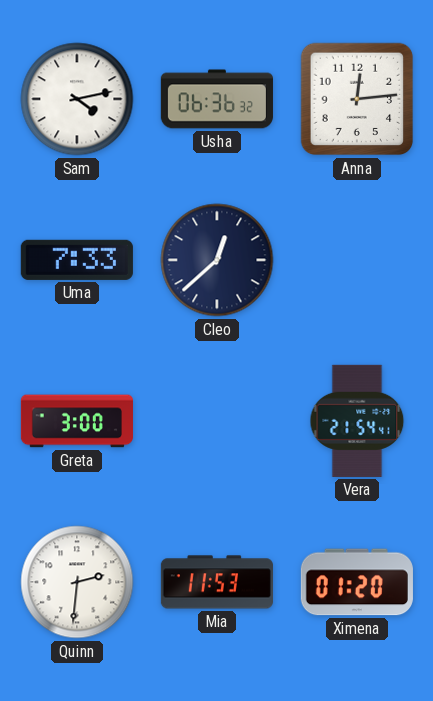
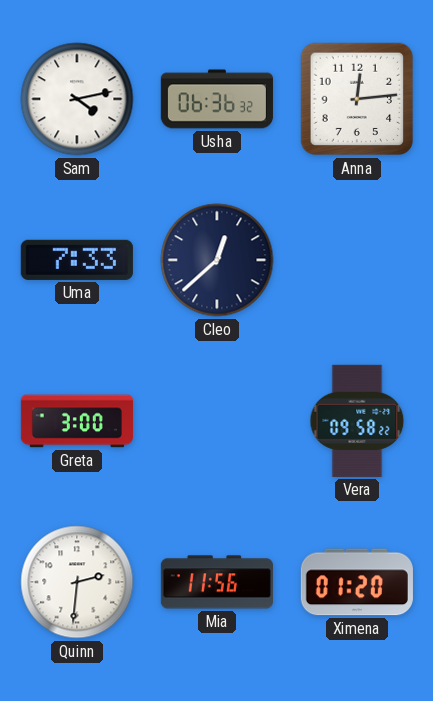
Vera: 21:54 -> 09:58
Mia: 11:53 -> 11:56
